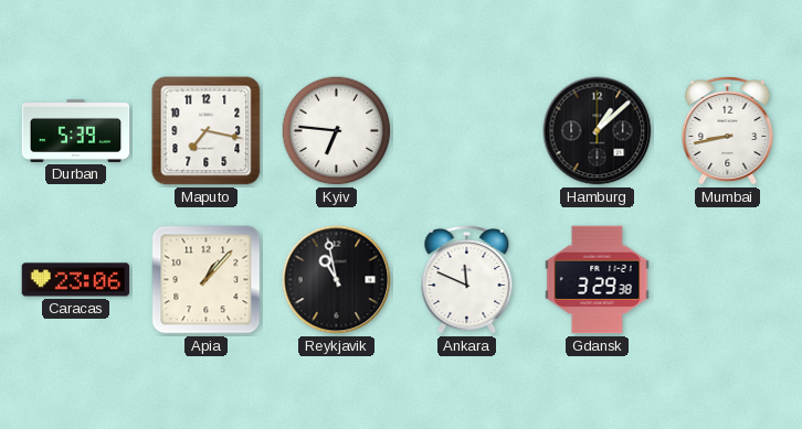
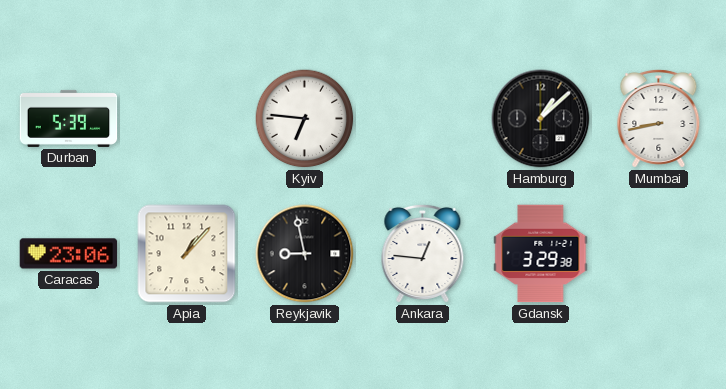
Maputo: 7:17 -> none
Reykjavik: 10:58 -> 8:58
Ankara: 11:49 -> 12:46
